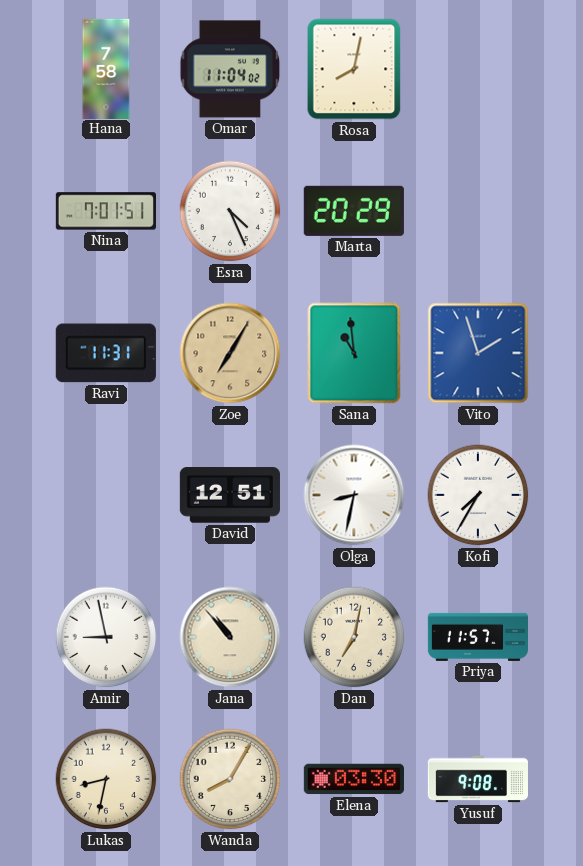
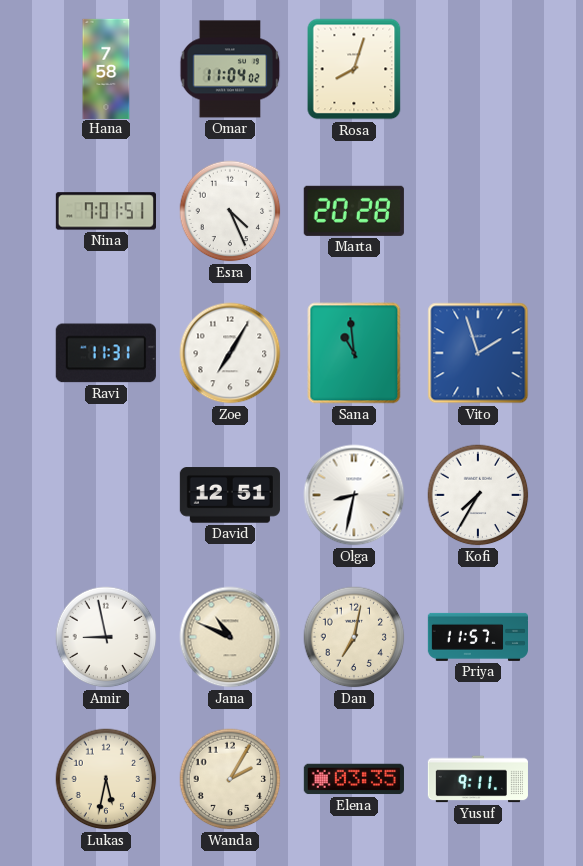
Rosa: 8:02 -> 8:03
Marta: 20:29 -> 20:28
Zoe dial: champagne -> white
Jana: 10:53 -> 10:49
Lukas: 8:32 -> 5:32
Wanda: 8:05 -> 2:05
Elena: 03:30 -> 03:35
Yusuf: 9:08 -> 9:11
